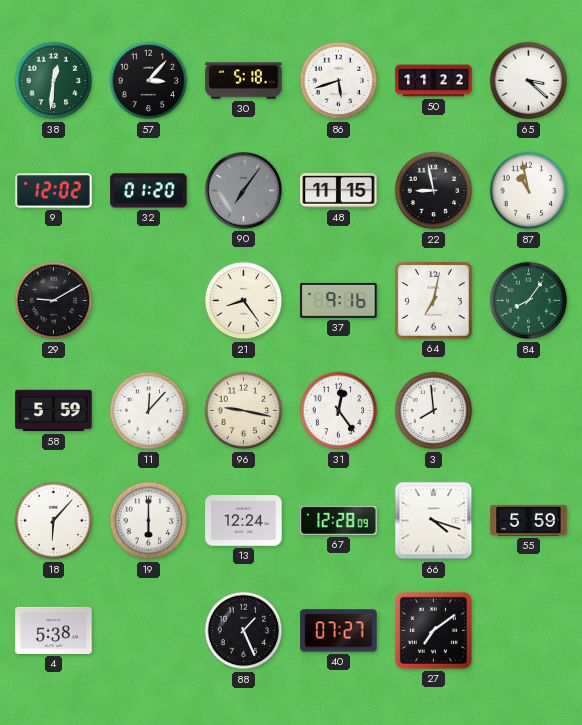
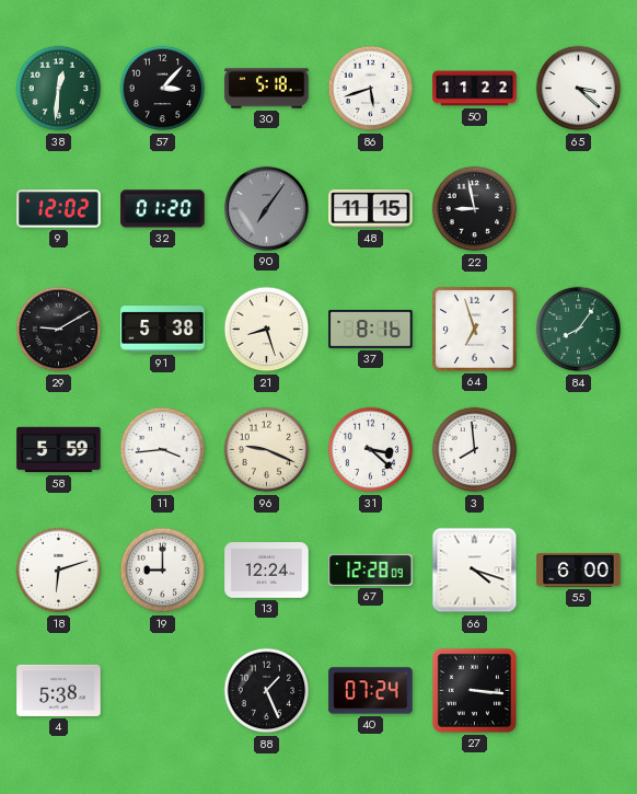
87: 10:58 -> none
91: none -> 5:38
21: 8:24 -> 8:27
37: 9:16 -> 8:16
64: 7:02 -> 6:57
11: 12:07 -> 3:44
96: 9:17 -> 9:19
31: 12:24 -> 3:22
18: 6:07 -> 6:12
19: 6:00 -> 9:00
55: 5:59 -> 6:00
40: 07:27 -> 07:24
27: 7:09 -> 3:16
